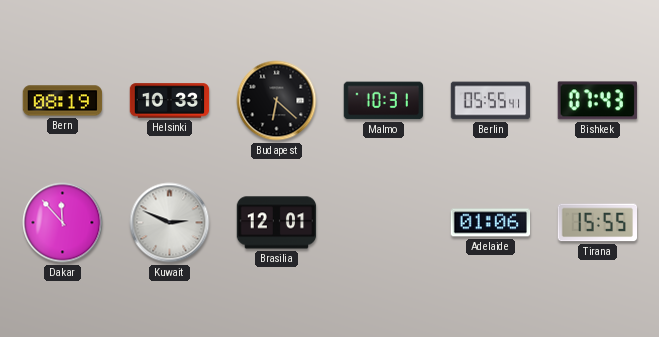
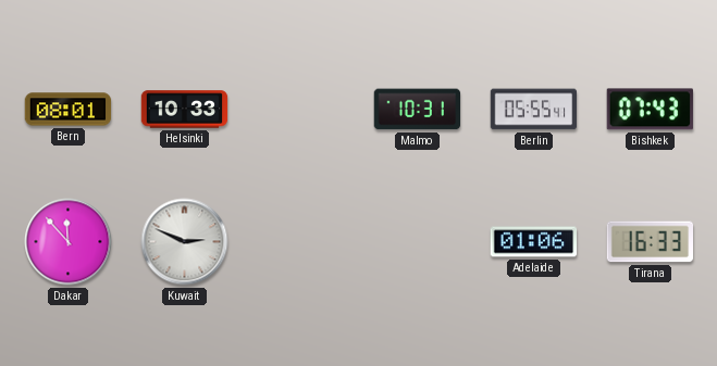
Bern: 08:19 -> 08:01
Budapest: 6:22 -> none
Brasilia: 12:01 -> none
Tirana: 15:55 -> 16:33
